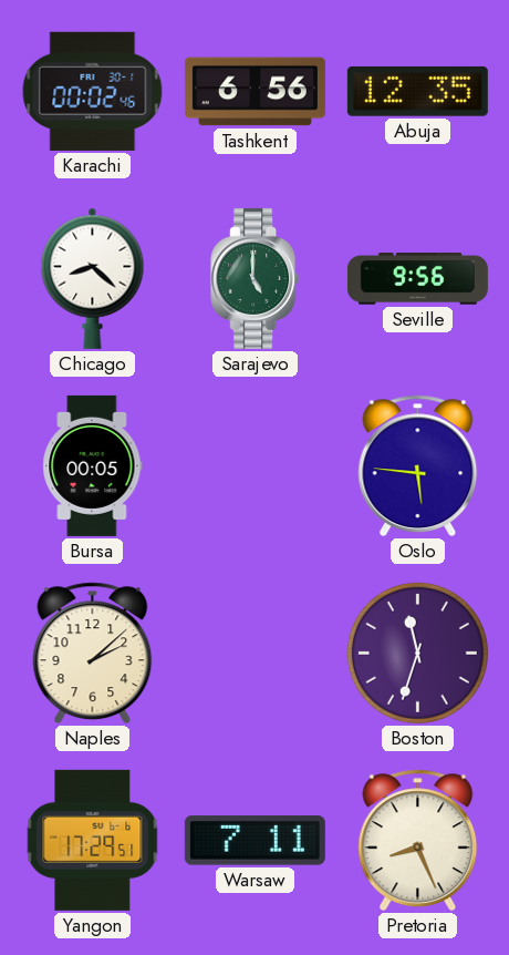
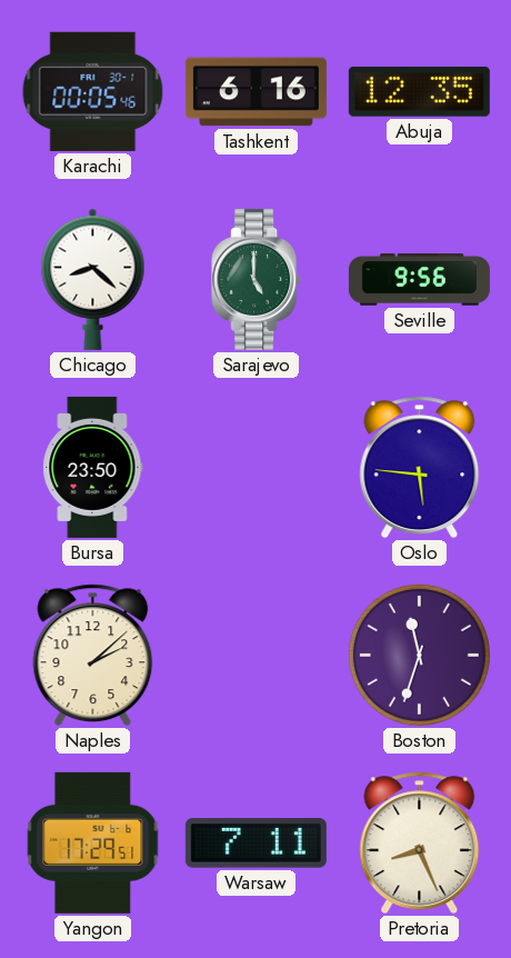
Karachi: 00:02 -> 00:05
Tashkent: 6:56 -> 6:16
Bursa: 00:05 -> 23:50
